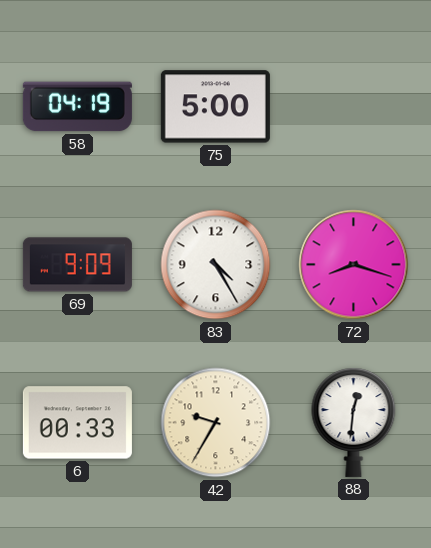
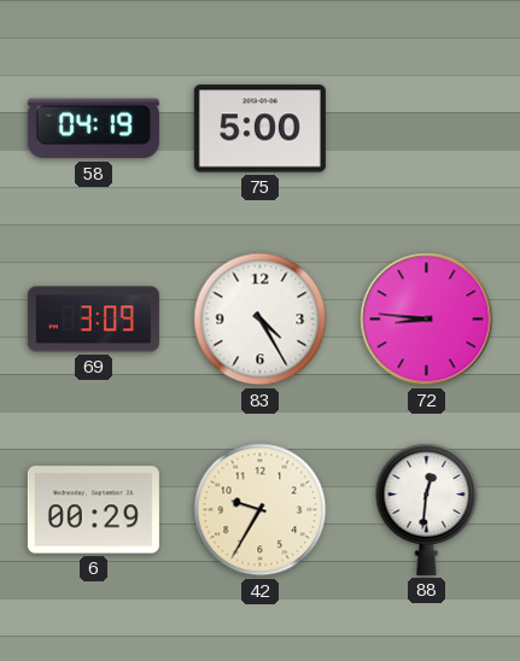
69: 9:09 -> 3:09
72: 8:18 -> 8:46
6: 00:33 -> 00:29
